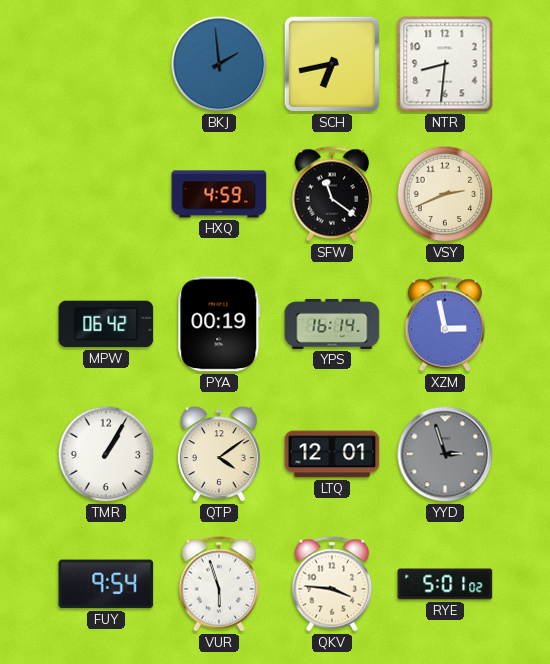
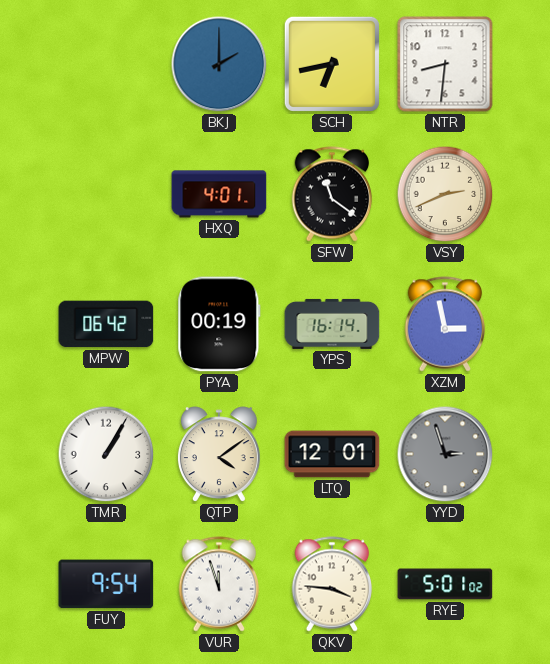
BKJ: 1:59 -> 2:00
HXQ: 4:59 -> 4:01
VUR: 5:57 -> 11:57
